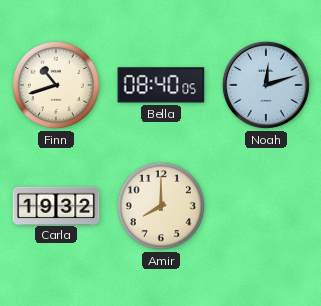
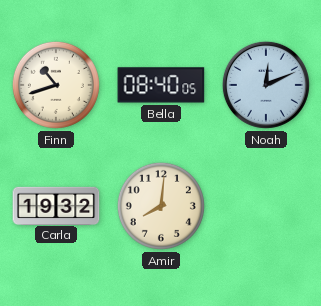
Noah: 12:12 -> 12:11
Amir: 8:00 -> 8:01
